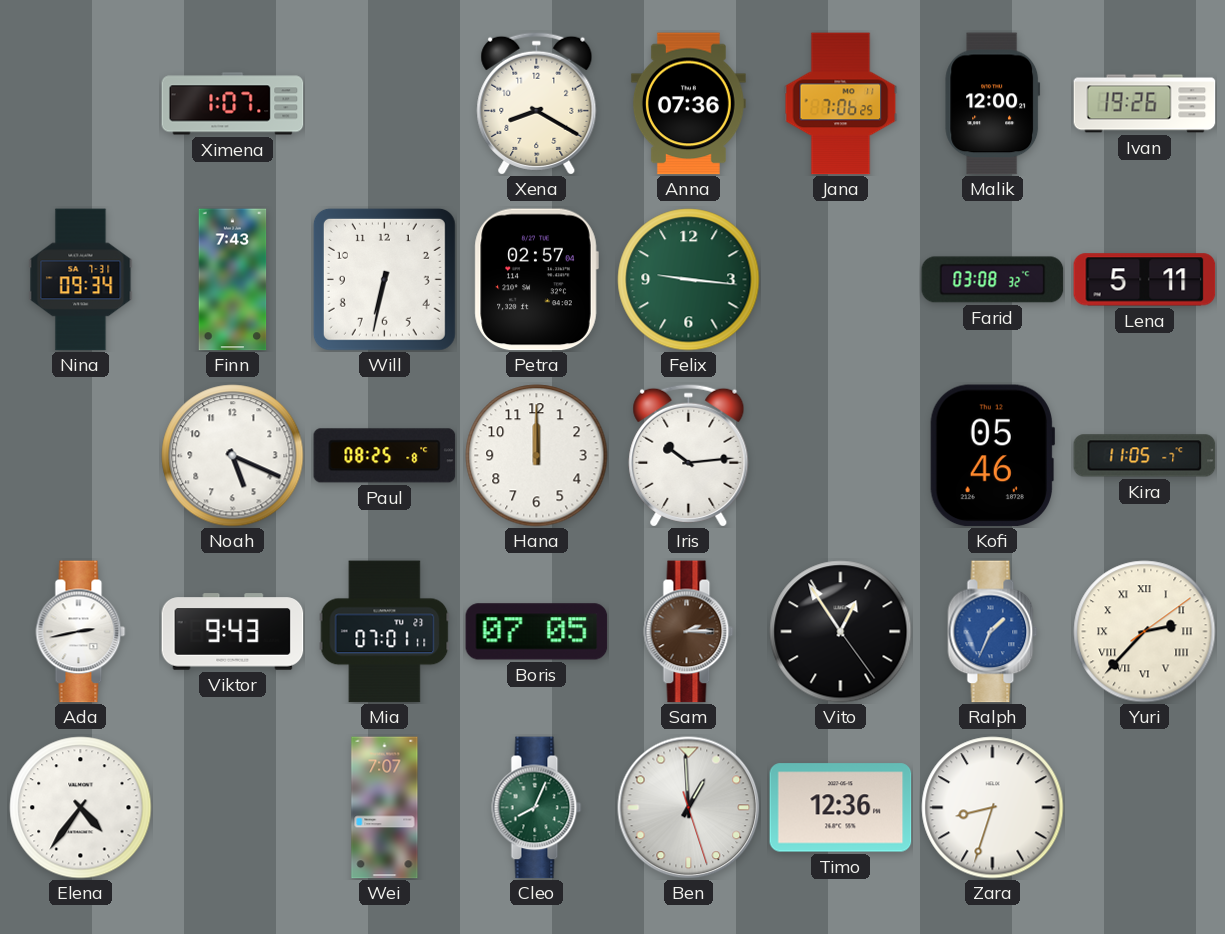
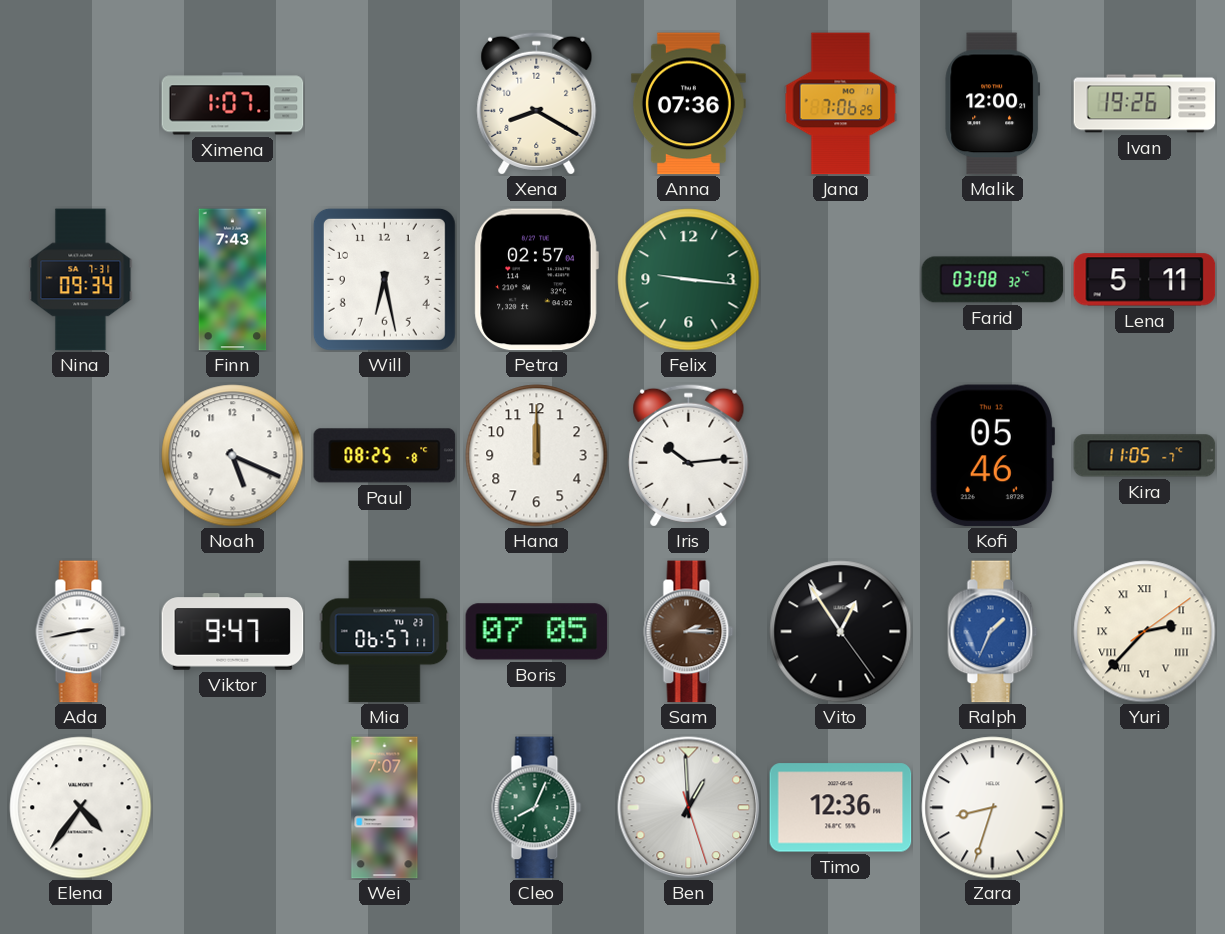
Will: 6:32 -> 6:28
Viktor: 9:43 -> 9:47
Mia: 07:01 -> 06:57
